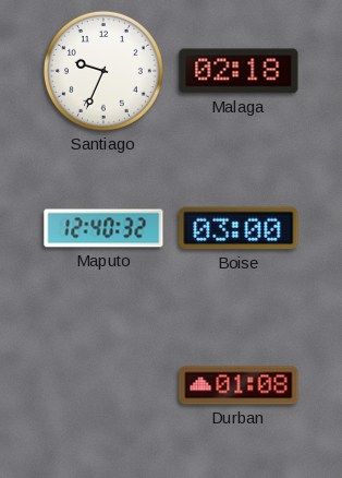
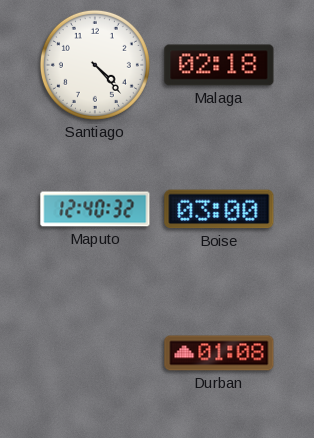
Santiago: 9:34 -> 4:23
